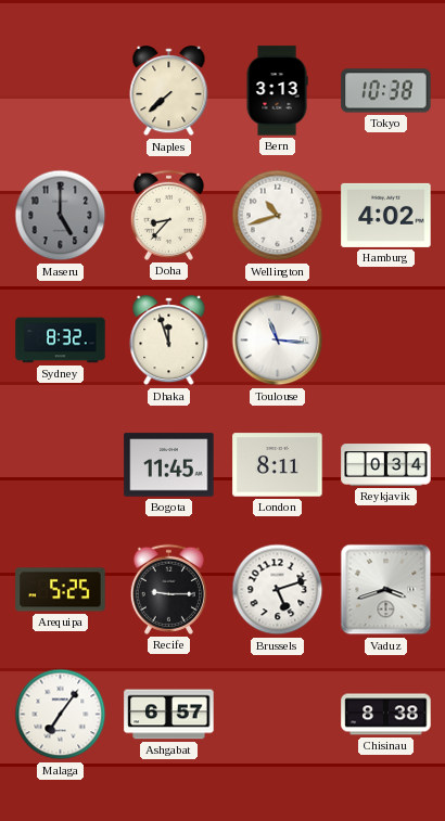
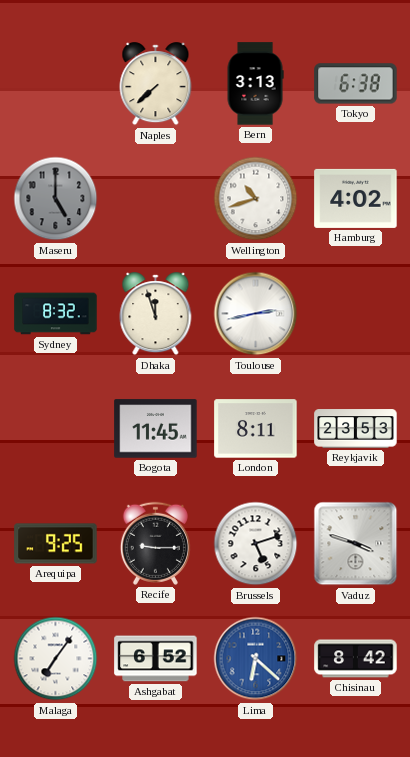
Tokyo: 10:38 -> 6:38
Doha: 8:37 -> none
Toulouse: 11:16 -> 2:43
Reykjavik: 0:34 -> 23:53
Arequipa: 5:25 -> 9:25
Vaduz: 3:42 -> 3:48
Ashgabat: 6:57 -> 6:52
Lima: none -> 6:22
Chisinau: 8:38 -> 8:42
